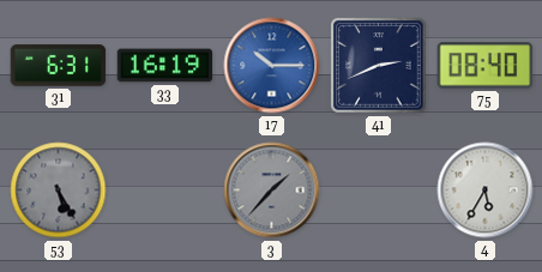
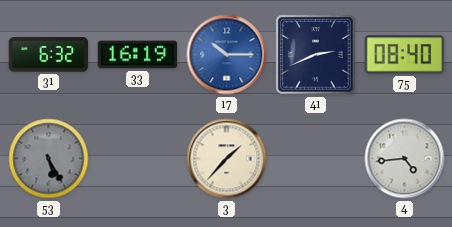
31: 6:31 -> 6:32
3 dial: grey -> cream
4: 5:35 -> 4:44
